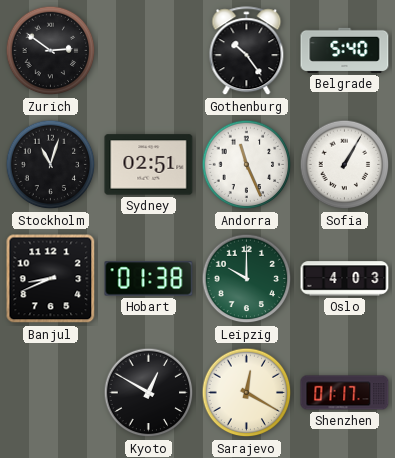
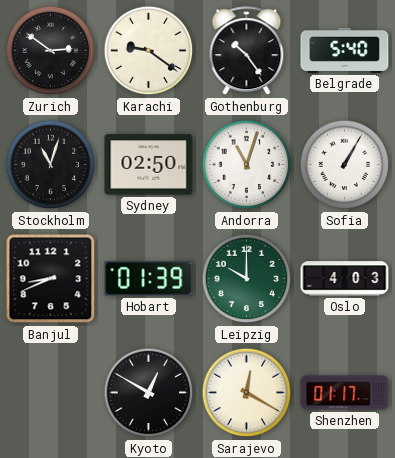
Karachi: none -> 9:21
Sydney: 02:51 -> 02:50
Andorra: 11:26 -> 11:03
Hobart: 01:38 -> 01:39
